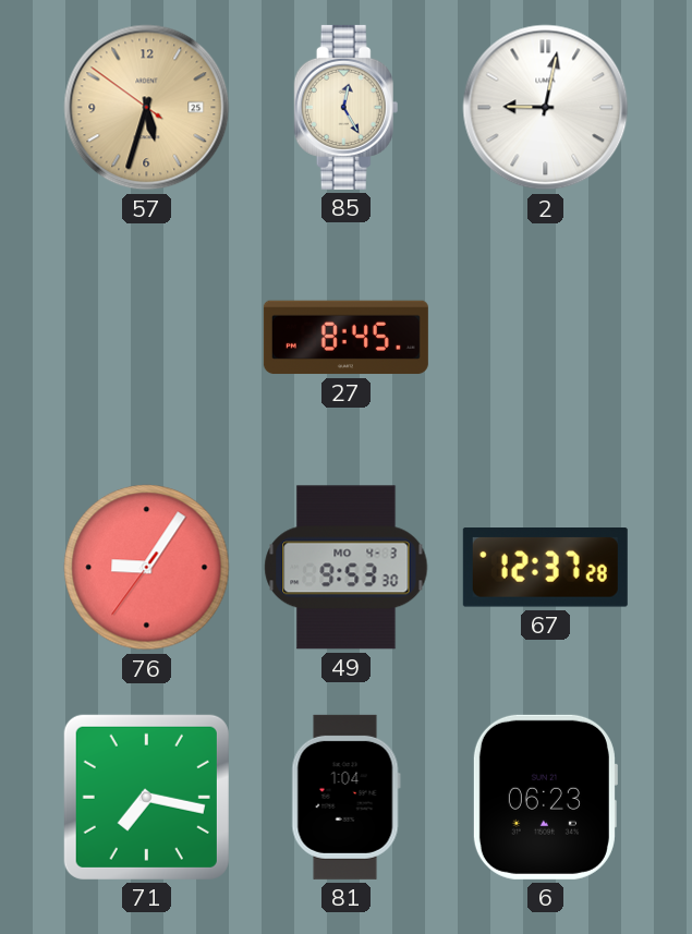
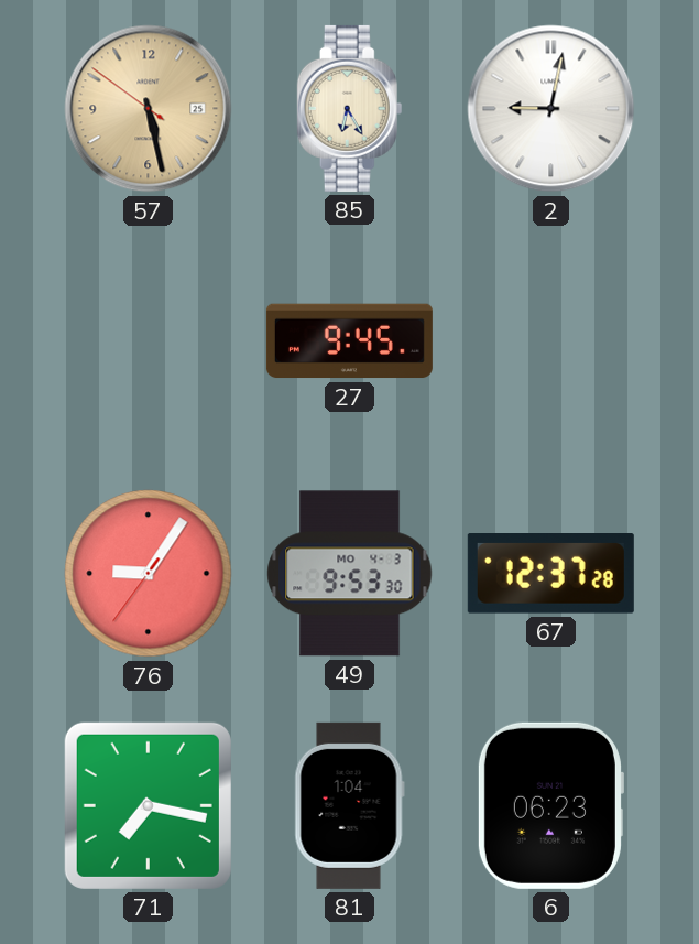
57: 5:32 -> 5:27
85: 12:25 -> 6:25
27: 8:45 -> 9:45
